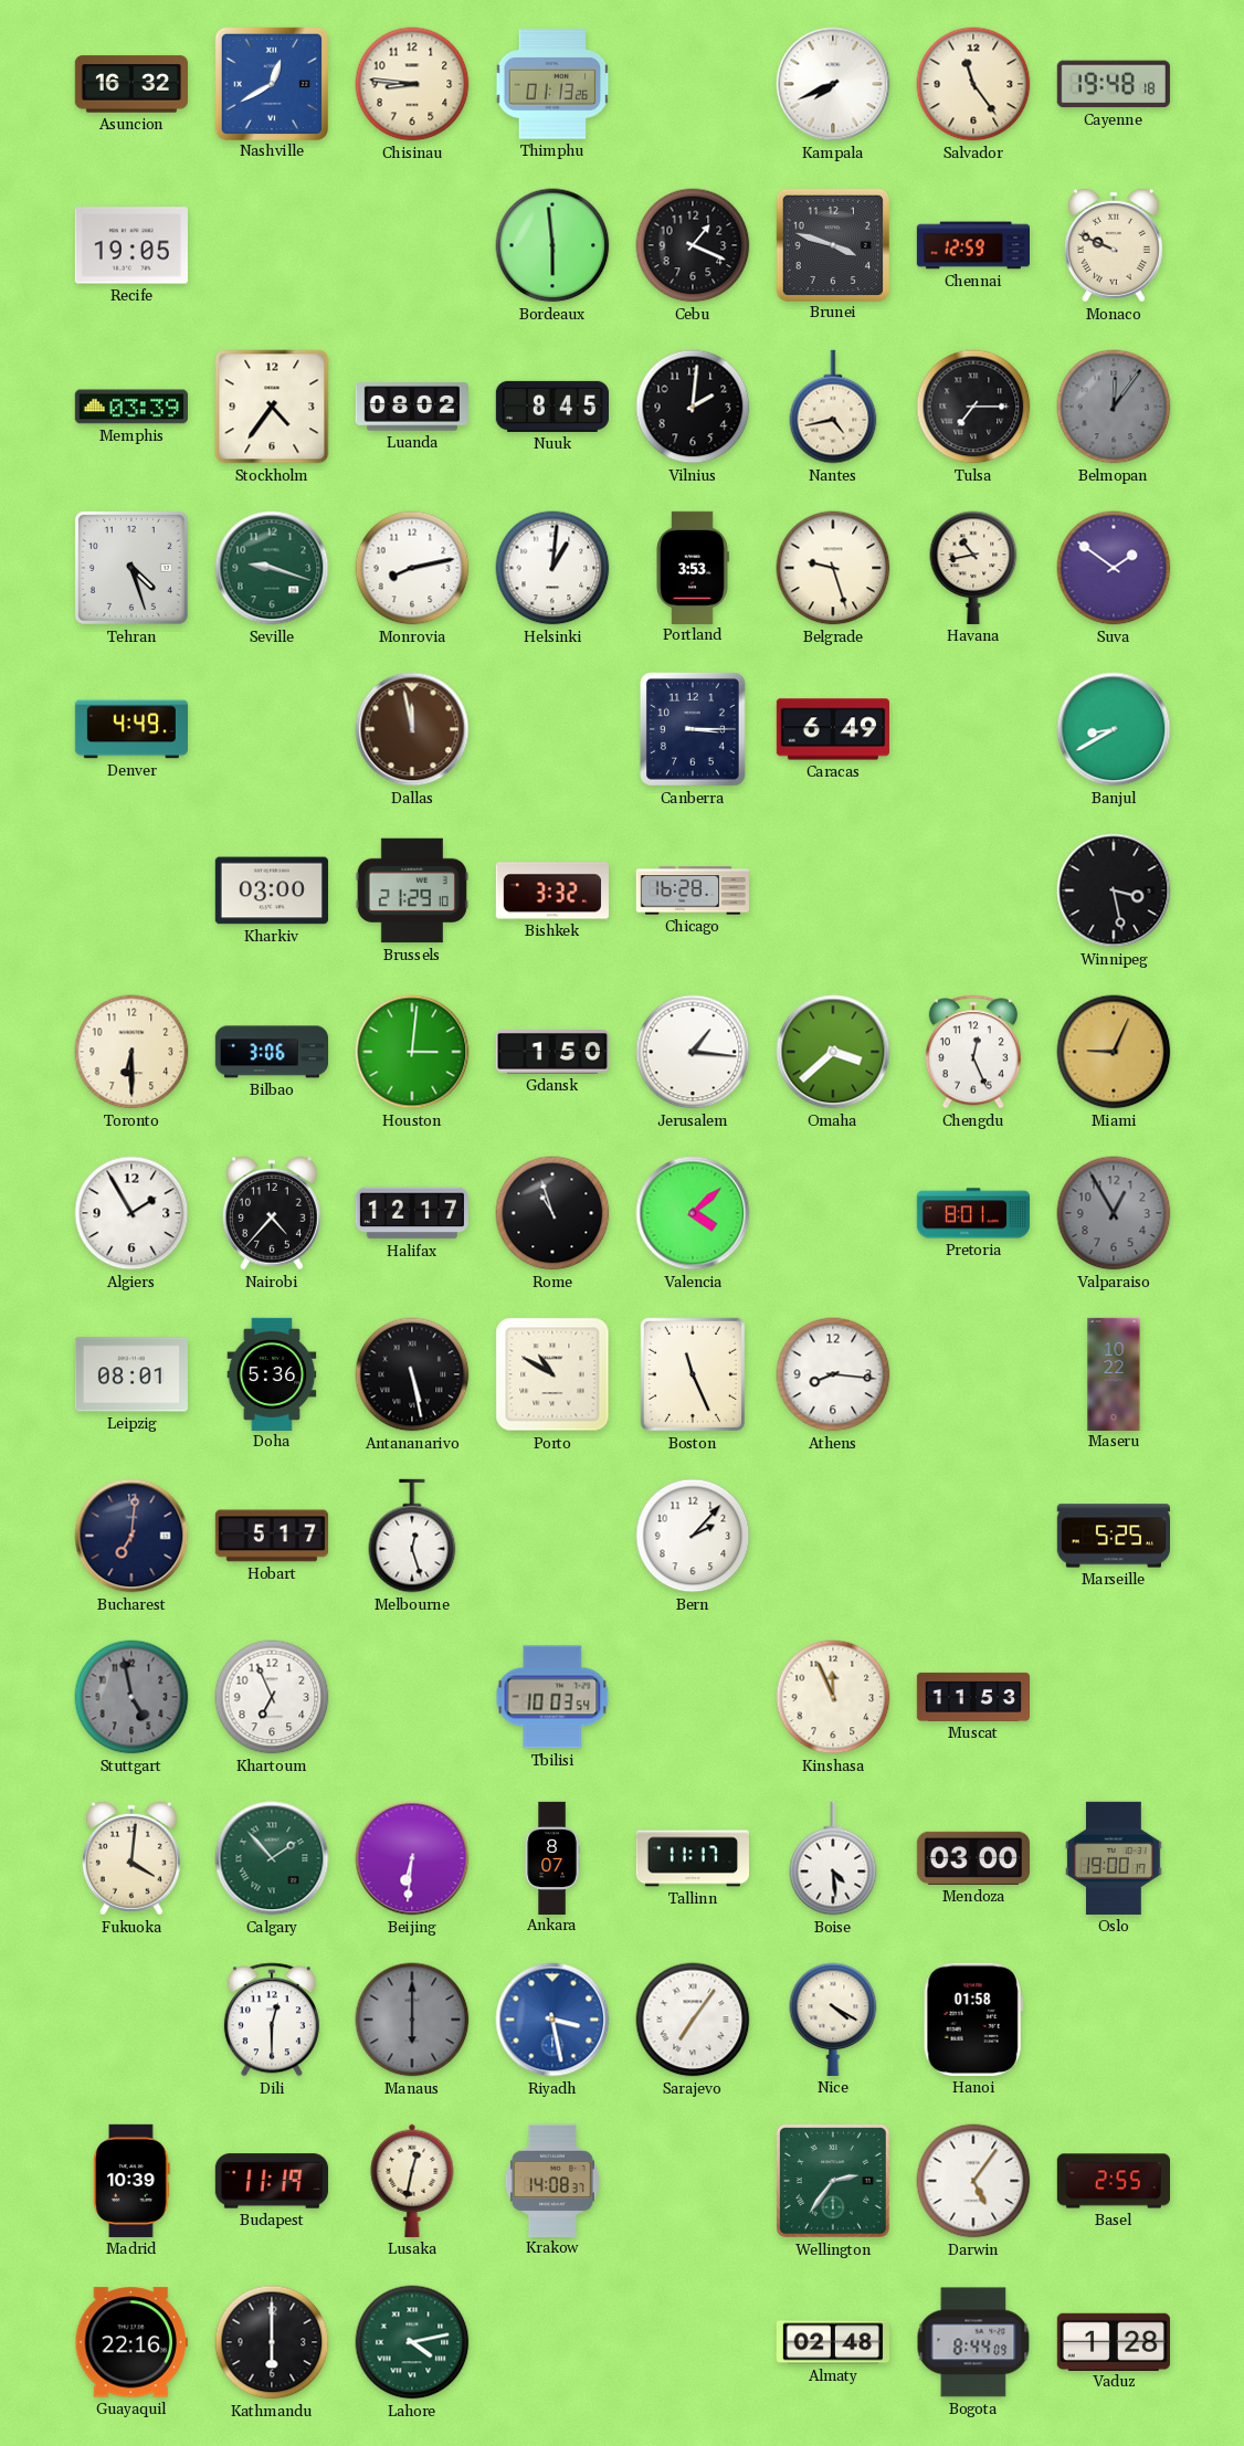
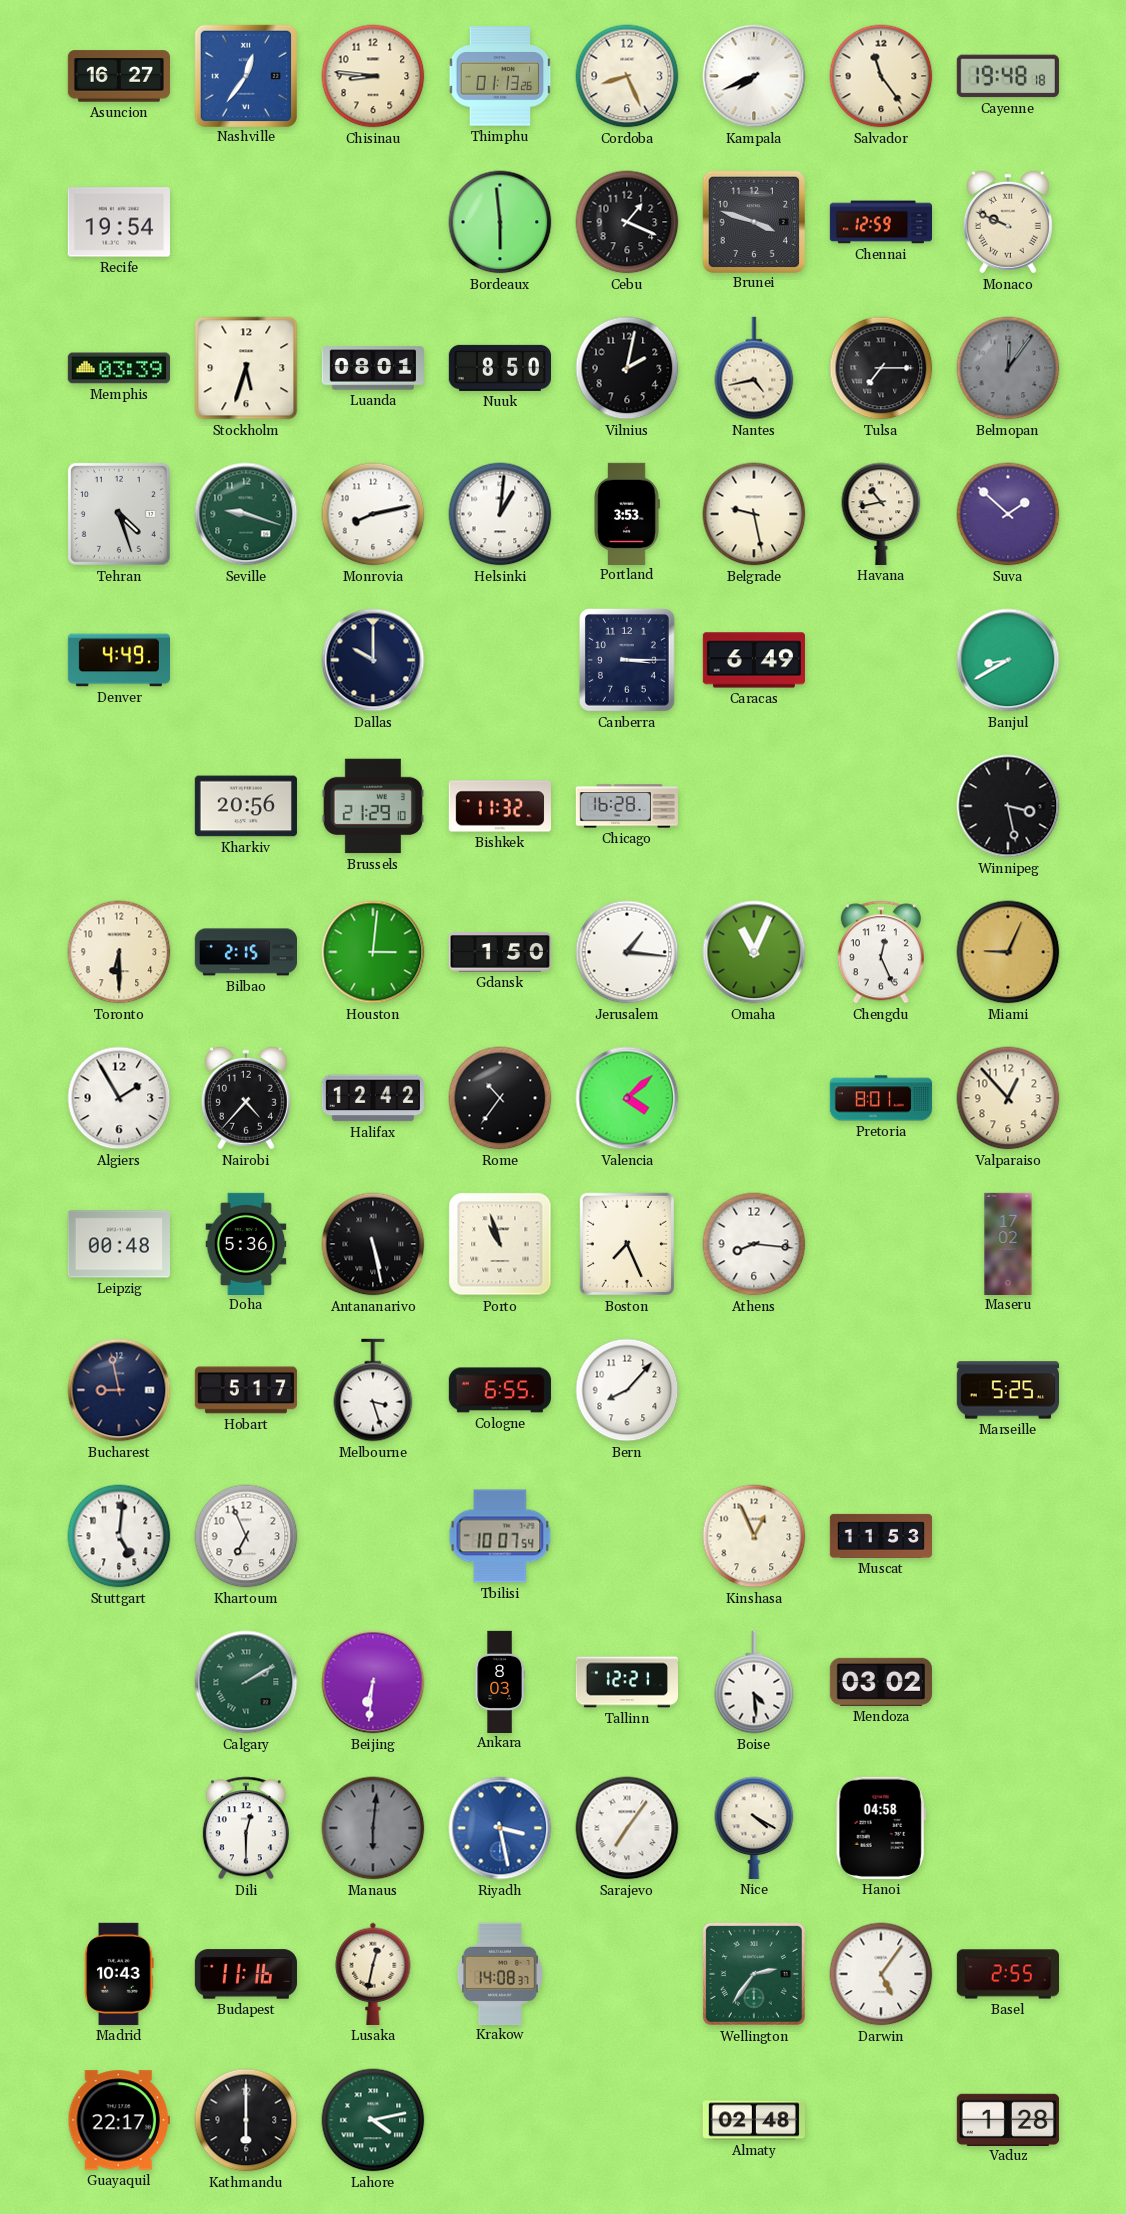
Asuncion: 16:32 -> 16:27
Nashville: 12:40 -> 12:36
Cordoba: none -> 8:26
Recife: 19:05 -> 19:54
Stockholm: 4:36 -> 5:33
Luanda: 08:02 -> 08:01
Nuuk: 8:45 -> 8:50
Vilnius: 2:01 -> 2:02
Belgrade: 9:27 -> 9:28
Suva: 1:51 -> 1:52
Dallas: 11:58 -> 10:00
Dallas dial: brown -> navy
Kharkiv: 03:00 -> 20:56
Bishkek: 3:32 -> 11:32
Bilbao: 3:06 -> 2:15
Omaha: 3:38 -> 11:04
Halifax: 12:17 -> 12:42
Rome: 10:57 -> 10:36
Valparaiso: 12:55 -> 12:53
Valparaiso dial: grey -> cream
Leipzig: 08:01 -> 00:48
Porto: 10:50 -> 10:57
Boston: 11:26 -> 7:26
Maseru: 10:22 -> 17:02
Bucharest: 7:01 -> 8:58
Melbourne: 12:27 -> 3:27
Cologne: none -> 6:55
Bern: 2:07 -> 8:07
Stuttgart: 4:58 -> 5:01
Stuttgart dial: grey -> white
Tbilisi: 10:03 -> 10:07
Kinshasa: 11:56 -> 12:56
Fukuoka: 4:01 -> none
Calgary: 1:53 -> 2:10
Ankara: 8:07 -> 8:03
Tallinn: 11:17 -> 12:21
Mendoza: 03:00 -> 03:02
Oslo: 19:00 -> none
Manaus: 6:00 -> 6:01
Hanoi: 01:58 -> 04:58
Madrid: 10:39 -> 10:43
Budapest: 11:19 -> 11:16
Guayaquil: 22:16 -> 22:17
Bogota: 8:44 -> none
